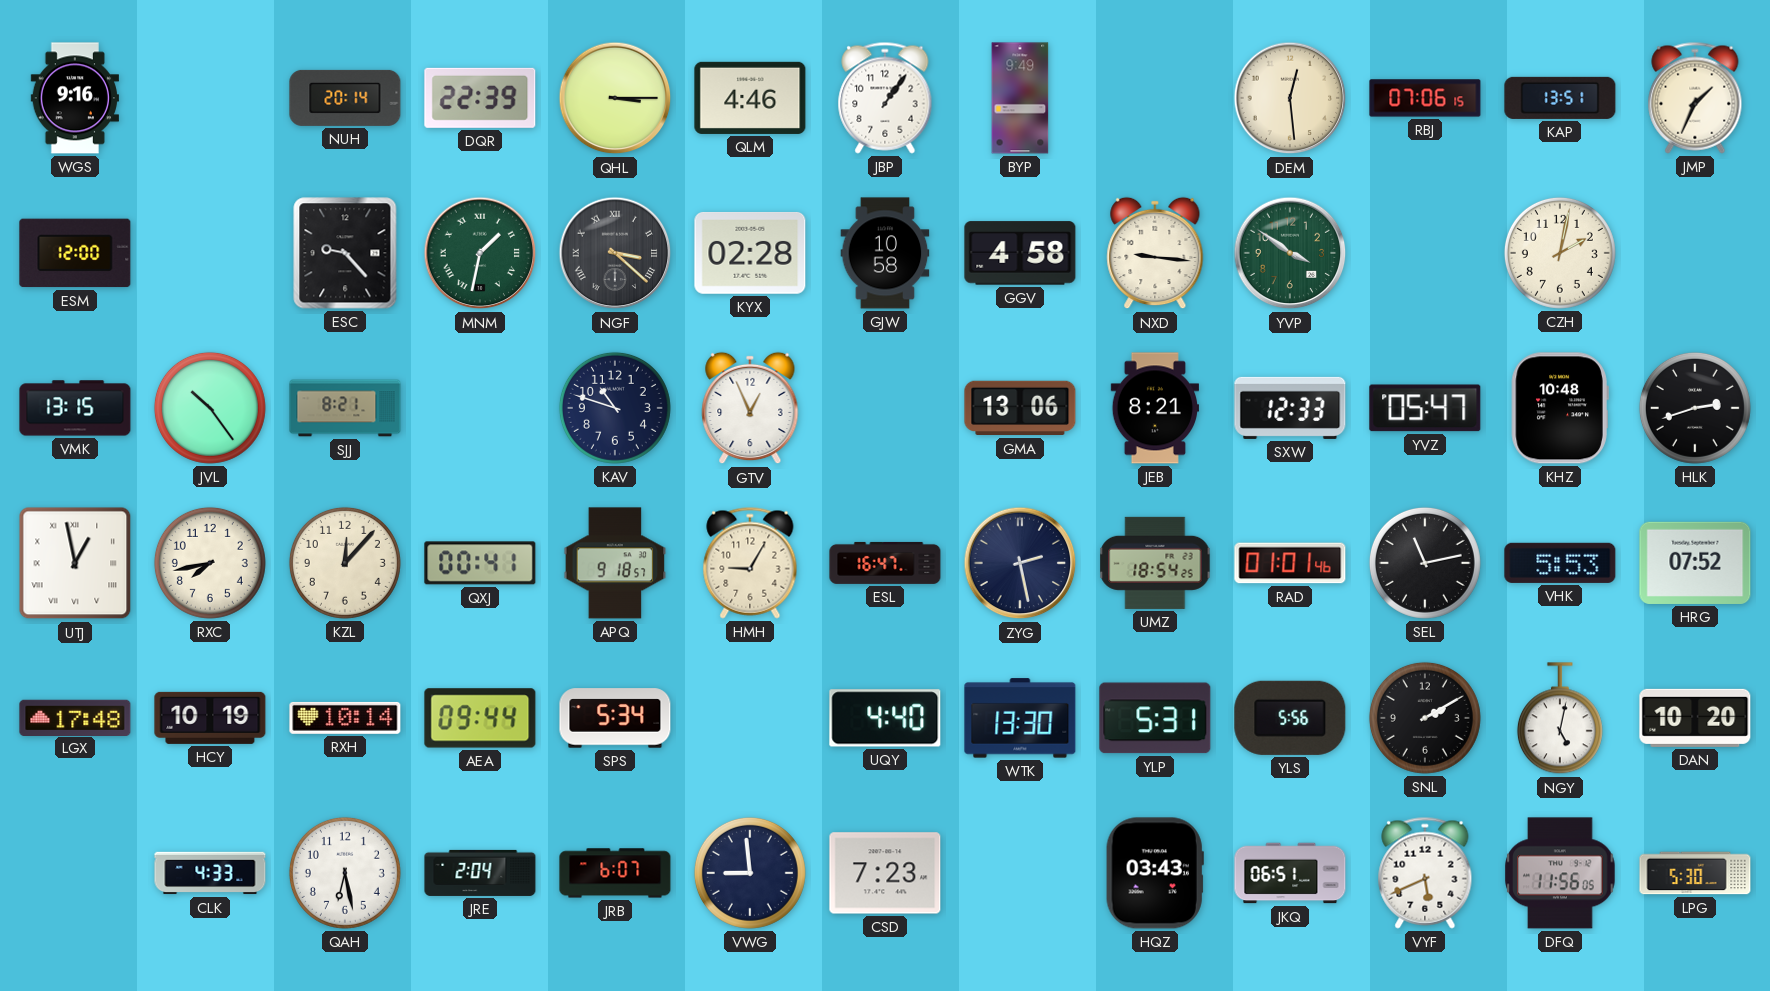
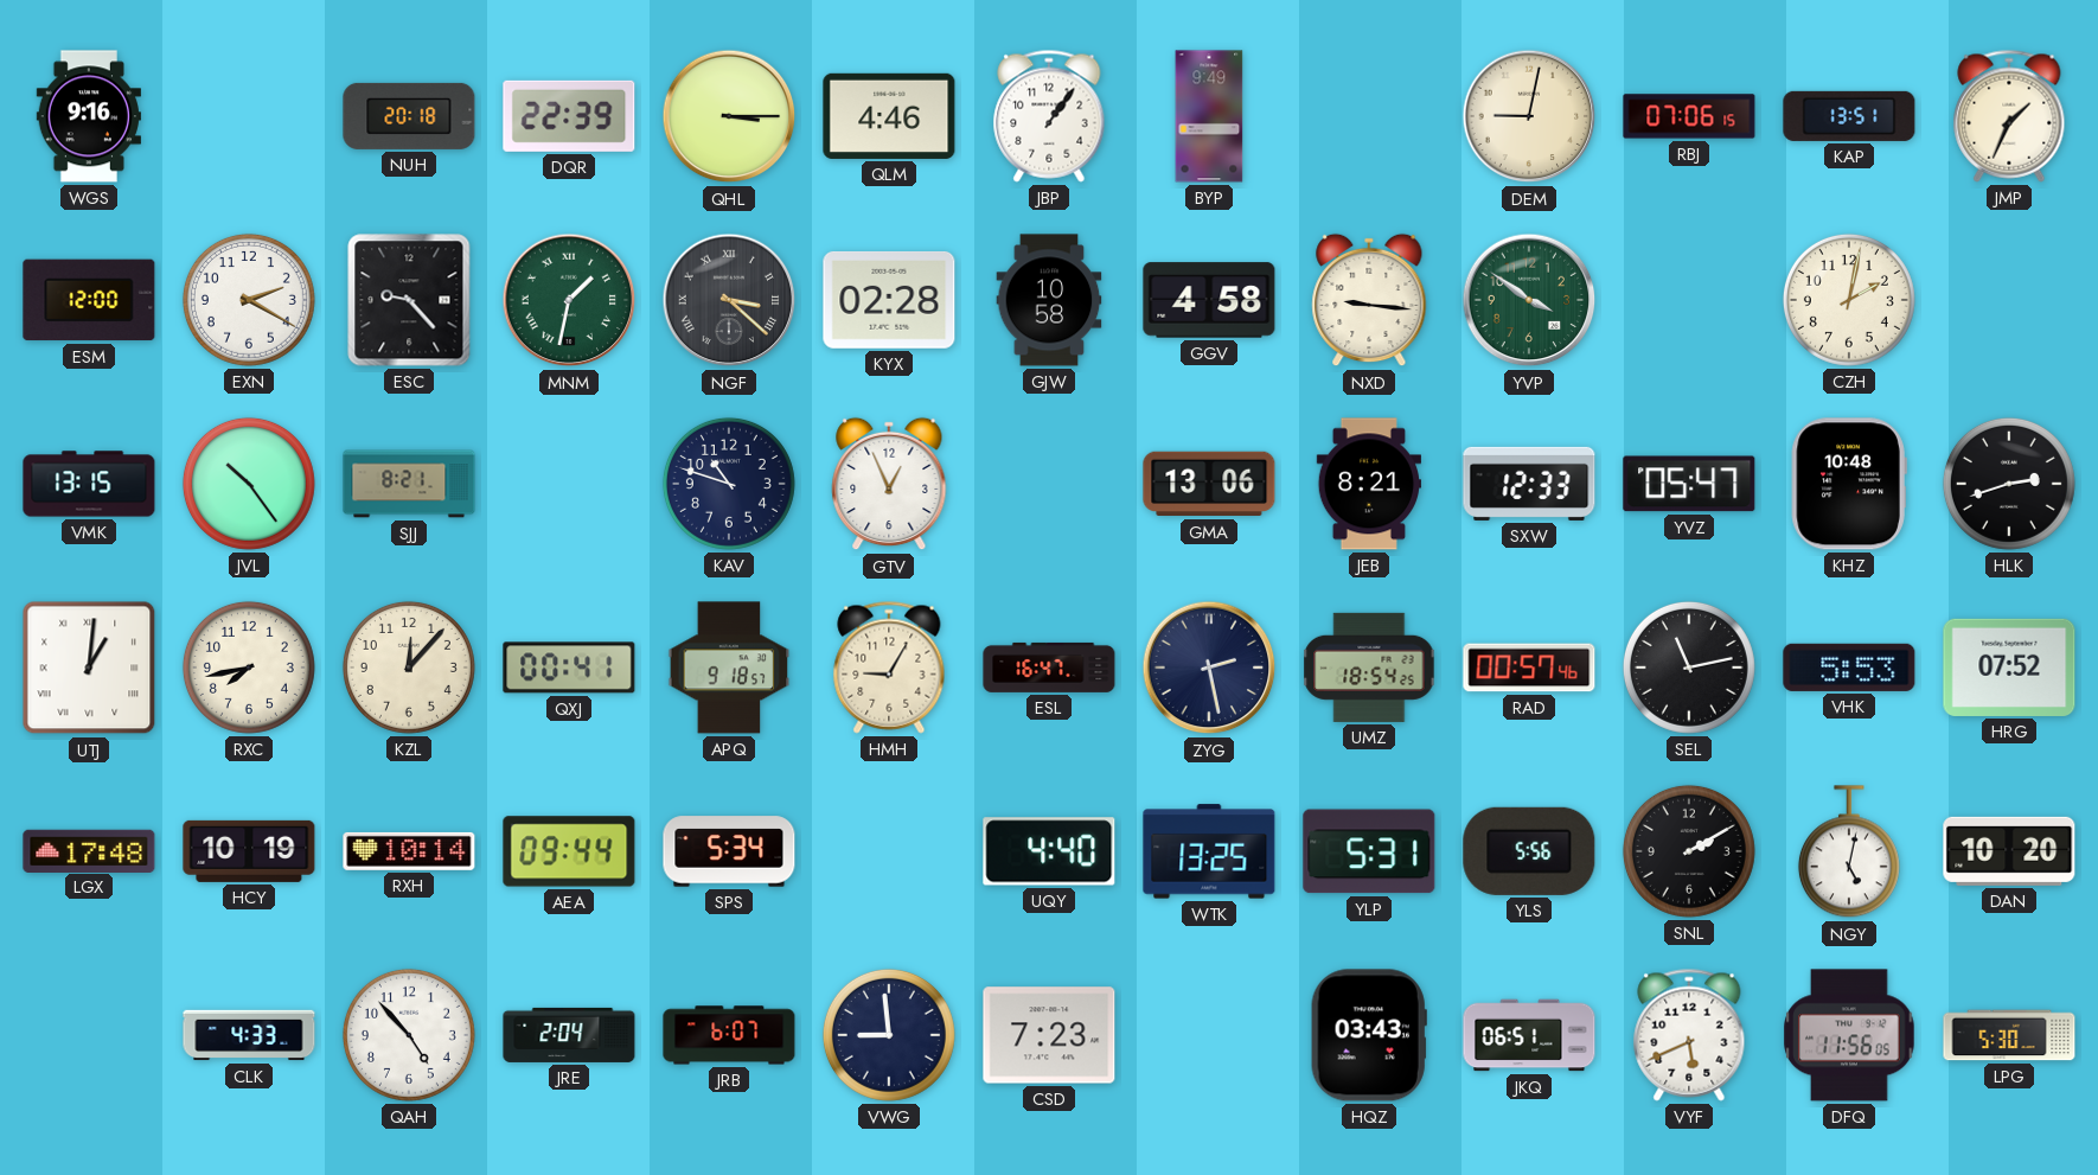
NUH: 20:14 -> 20:18
DEM: 12:29 -> 9:02
EXN: none -> 2:20
UTJ: 12:58 -> 1:01
RAD: 01:01 -> 00:57
WTK: 13:30 -> 13:25
QAH: 6:28 -> 4:53
